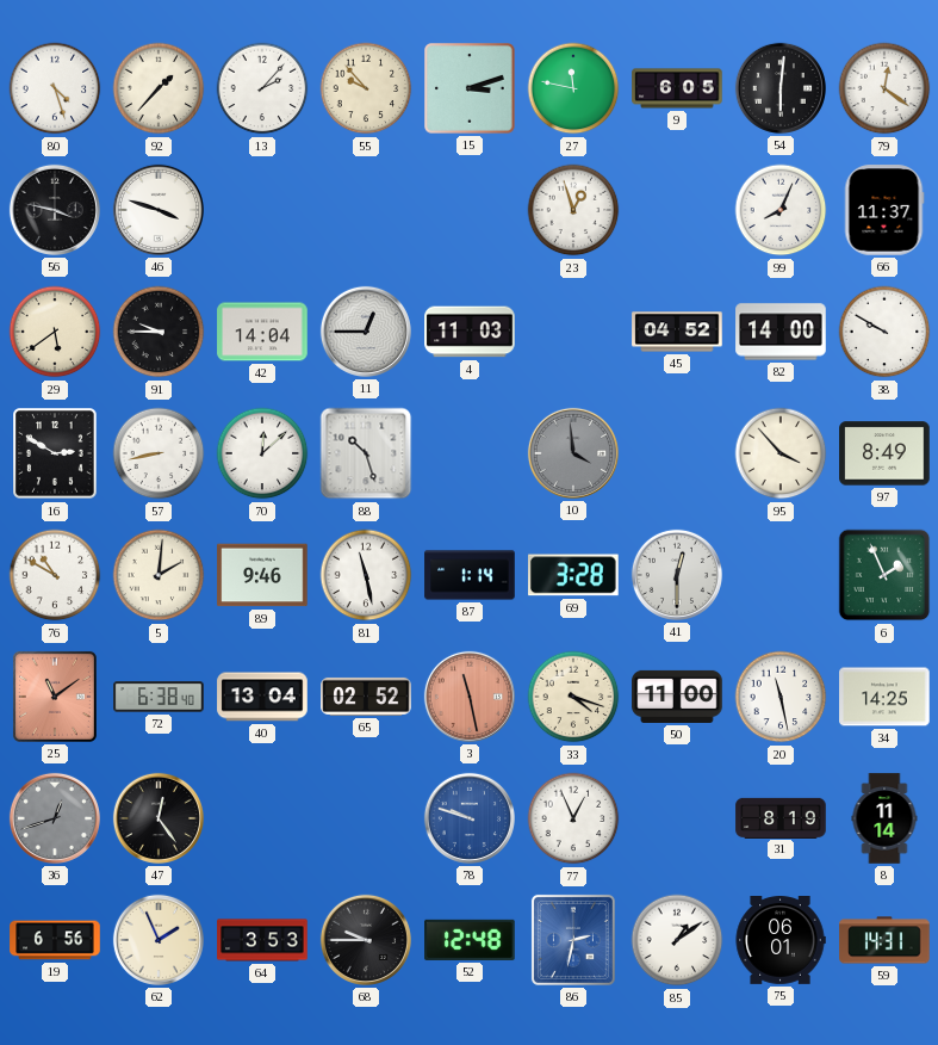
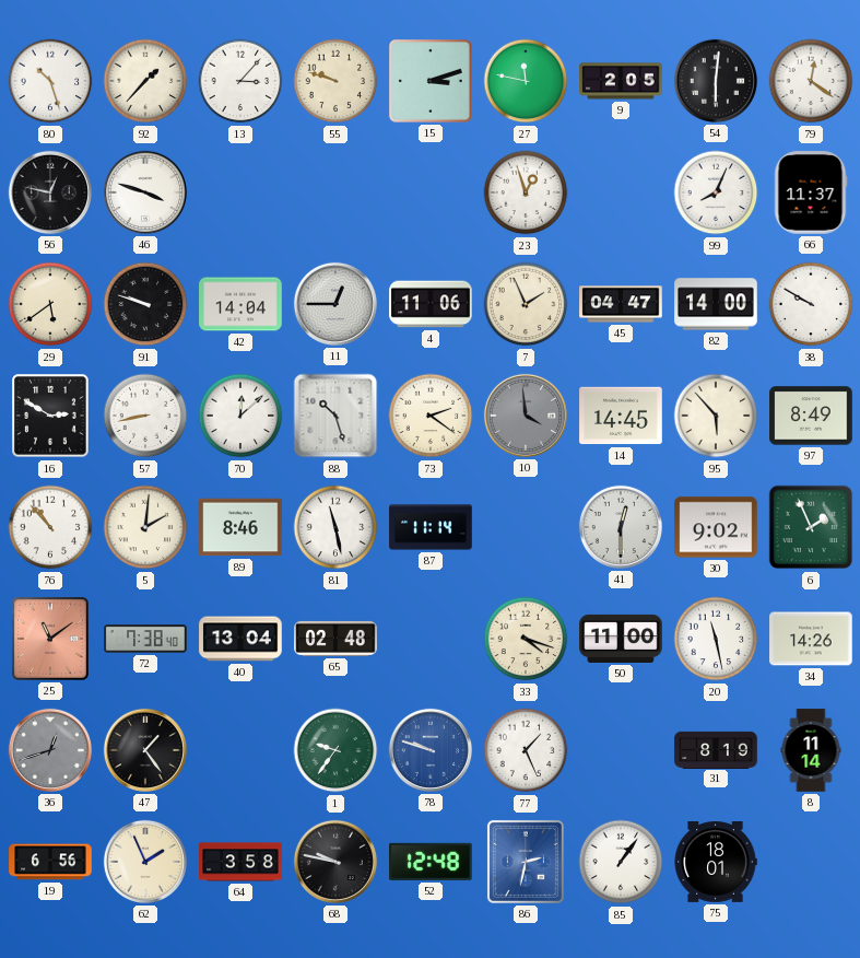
80: 4:27 -> 10:27
13: 2:07 -> 3:07
55: 9:53 -> 9:48
9: 6:05 -> 2:05
56: 3:47 -> 12:47
91: 9:45 -> 9:48
4: 11:03 -> 11:06
7: none -> 1:56
45: 04:52 -> 04:47
73: none -> 2:21
14: none -> 14:45
95: 3:53 -> 5:53
76: 10:50 -> 10:53
89: 9:46 -> 8:46
87: 1:14 -> 11:14
69: 3:28 -> none
30: none -> 9:02
72: 6:38 -> 7:38
65: 02:52 -> 02:48
3: 11:28 -> none
34: 14:25 -> 14:26
47: 12:24 -> 1:24
1: none -> 9:36
77: 12:56 -> 1:26
64: 3:53 -> 3:58
68: 9:45 -> 9:47
85: 1:09 -> 1:06
75: 06:01 -> 18:01
59: 14:31 -> none
